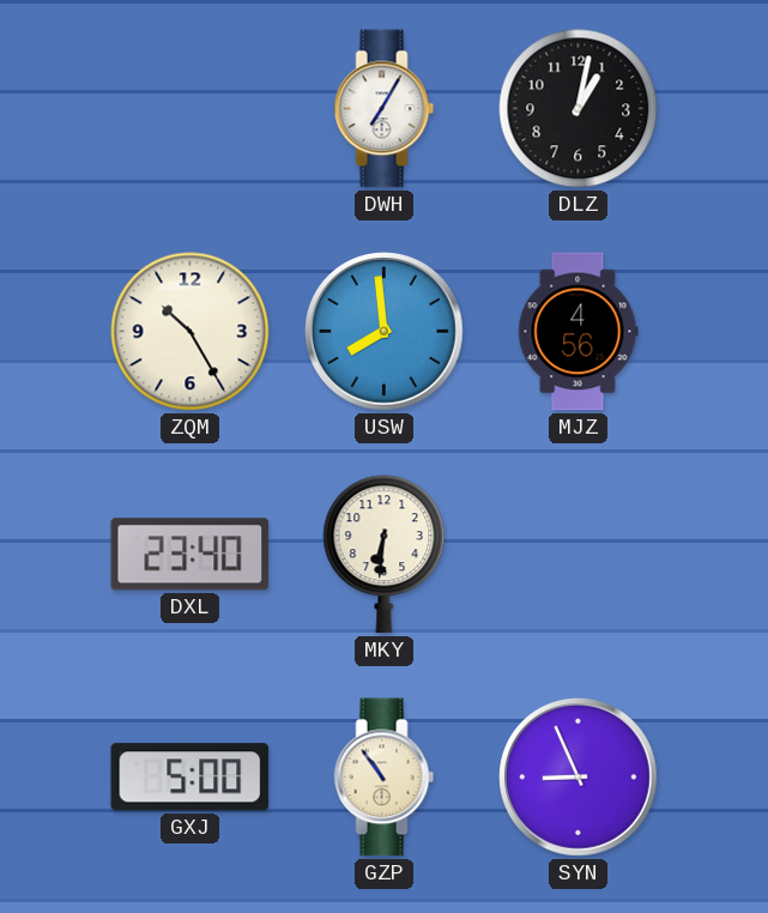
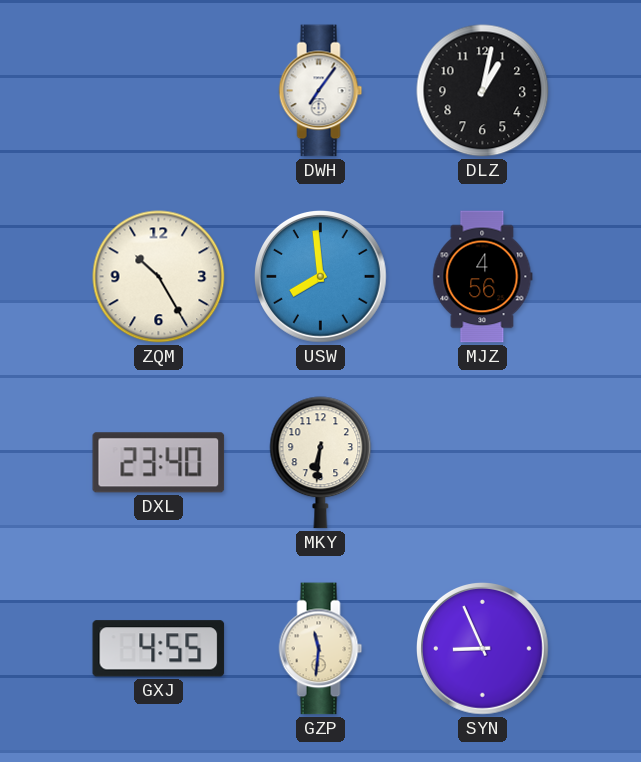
DWH: 7:05 -> 7:06
GXJ: 5:00 -> 4:55
GZP: 10:54 -> 11:31
